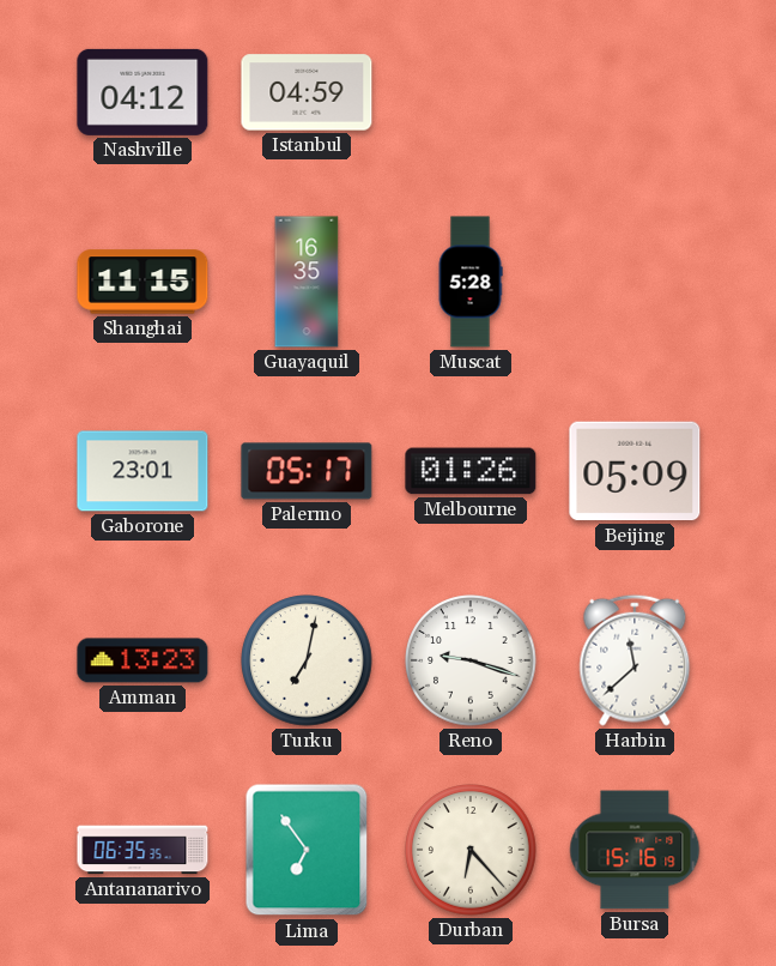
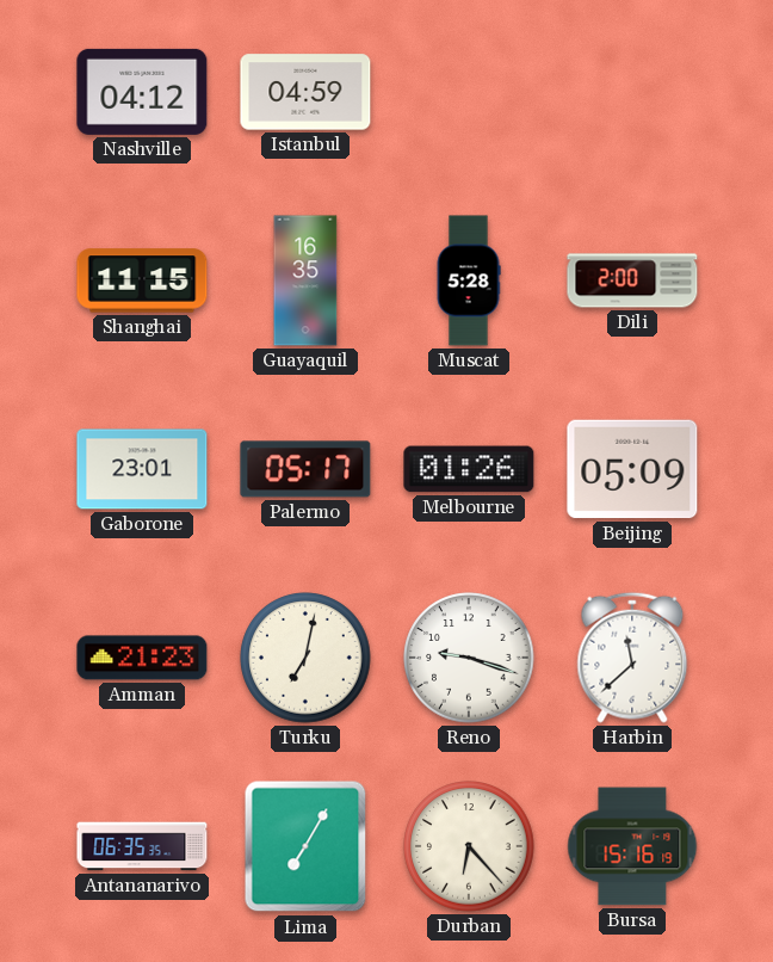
Dili: none -> 2:00
Amman: 13:23 -> 21:23
Lima: 6:54 -> 7:05
